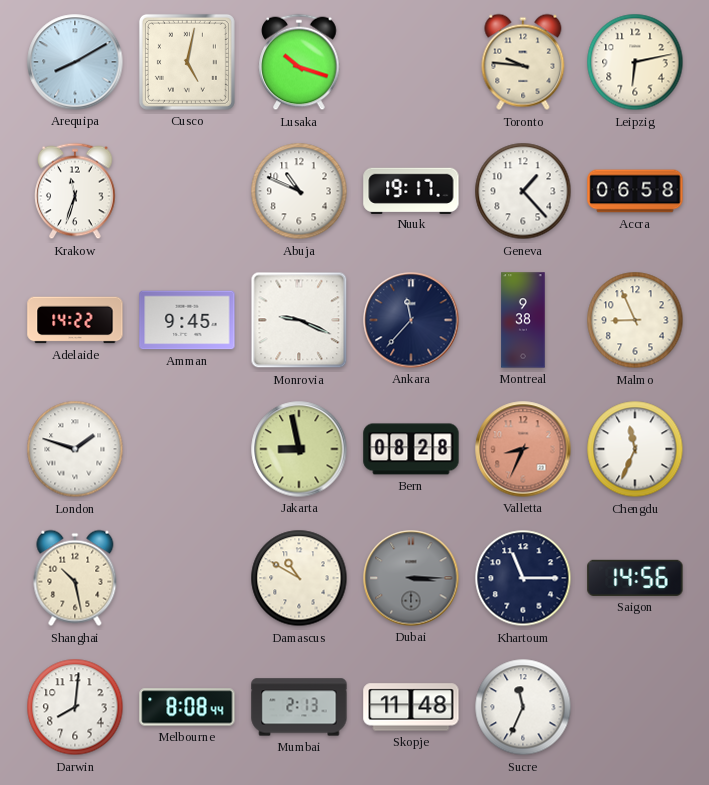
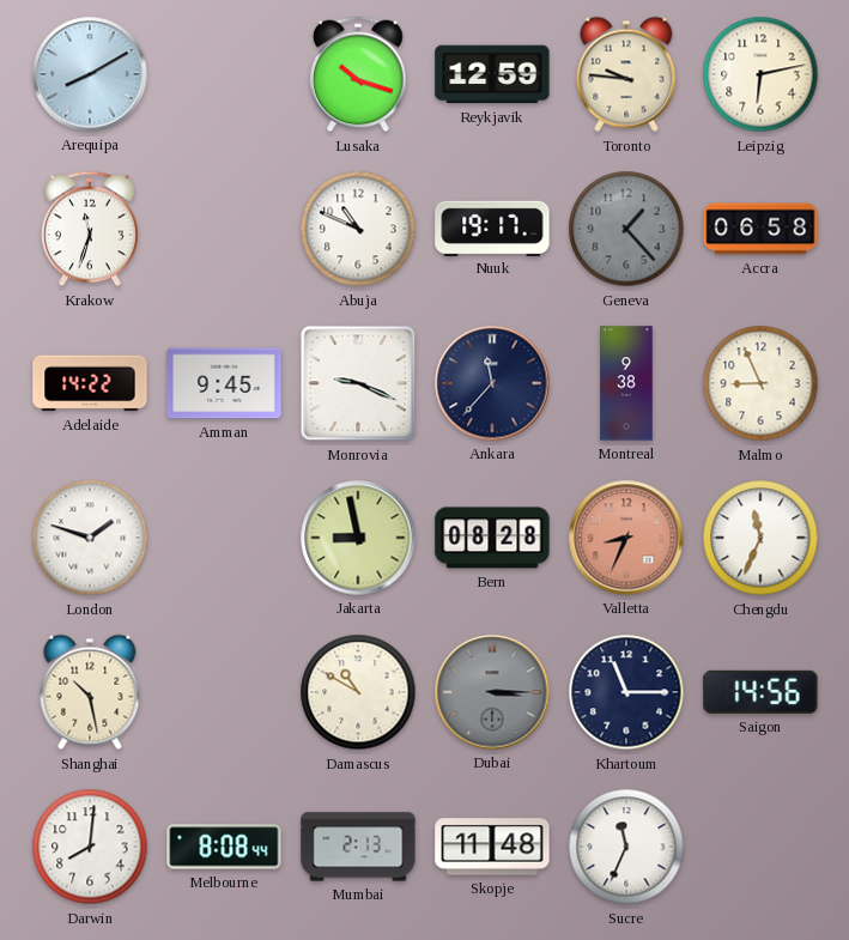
Cusco: 5:02 -> none
Reykjavik: none -> 12:59
Geneva dial: white -> grey
